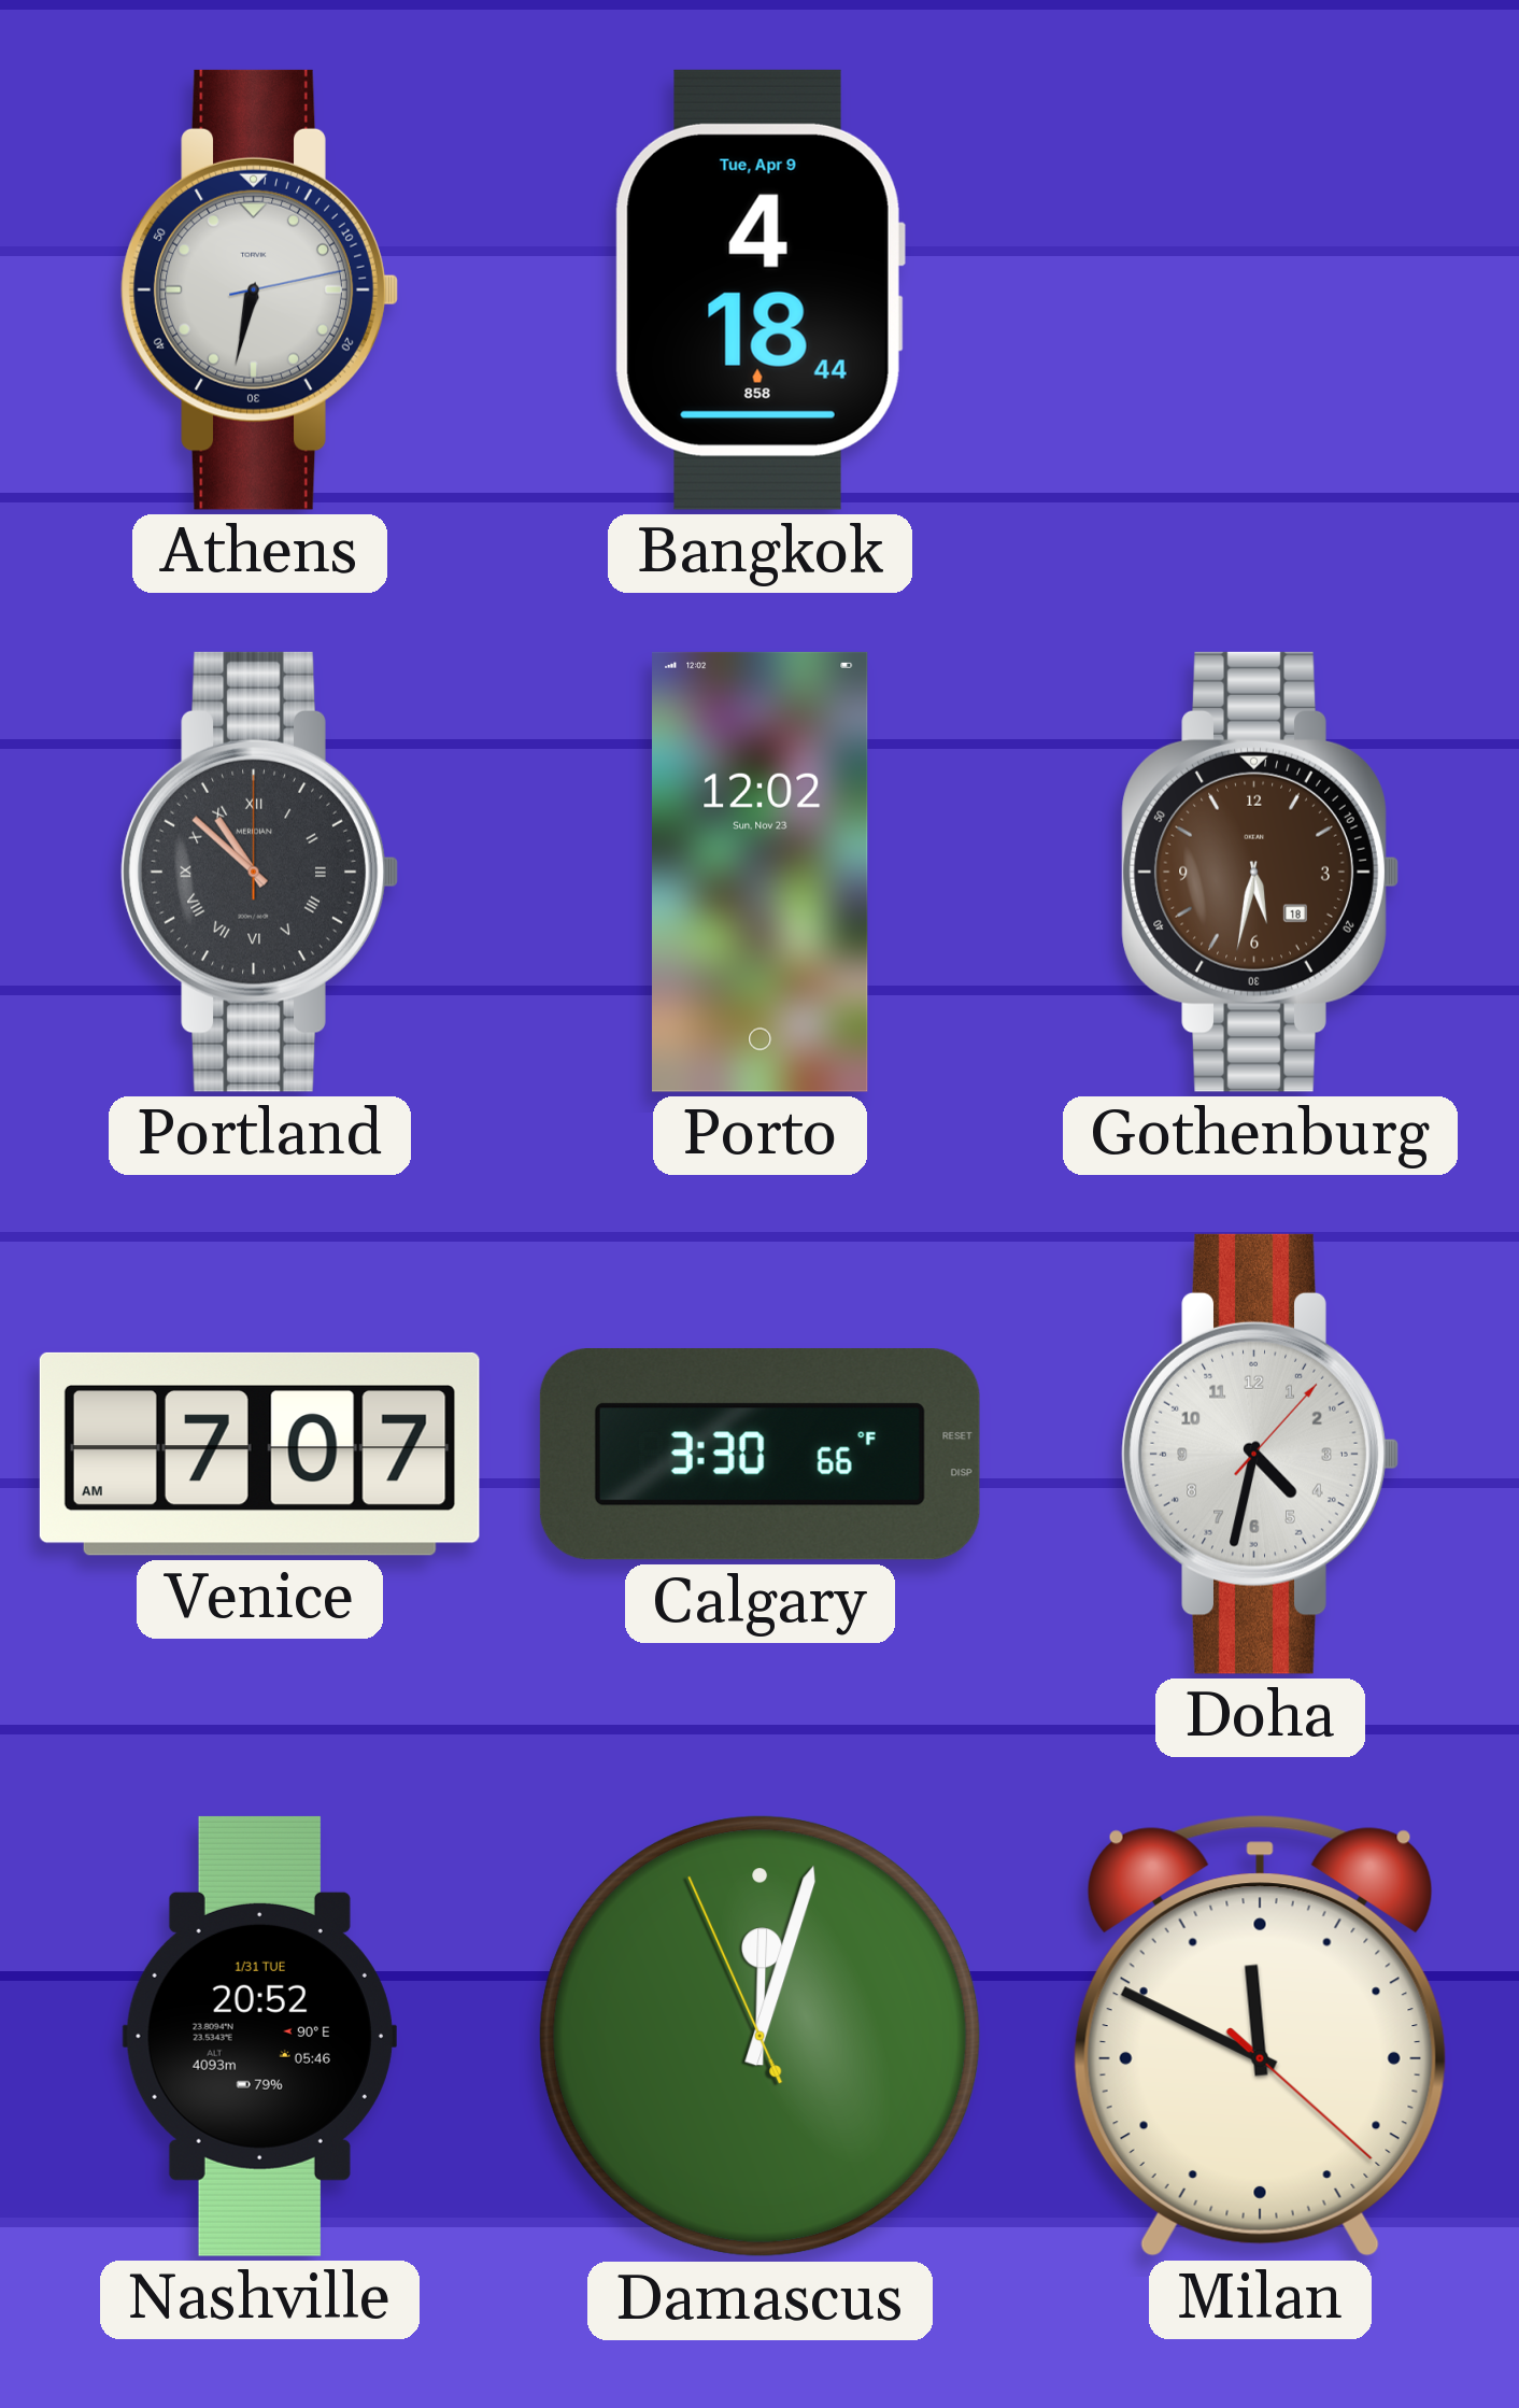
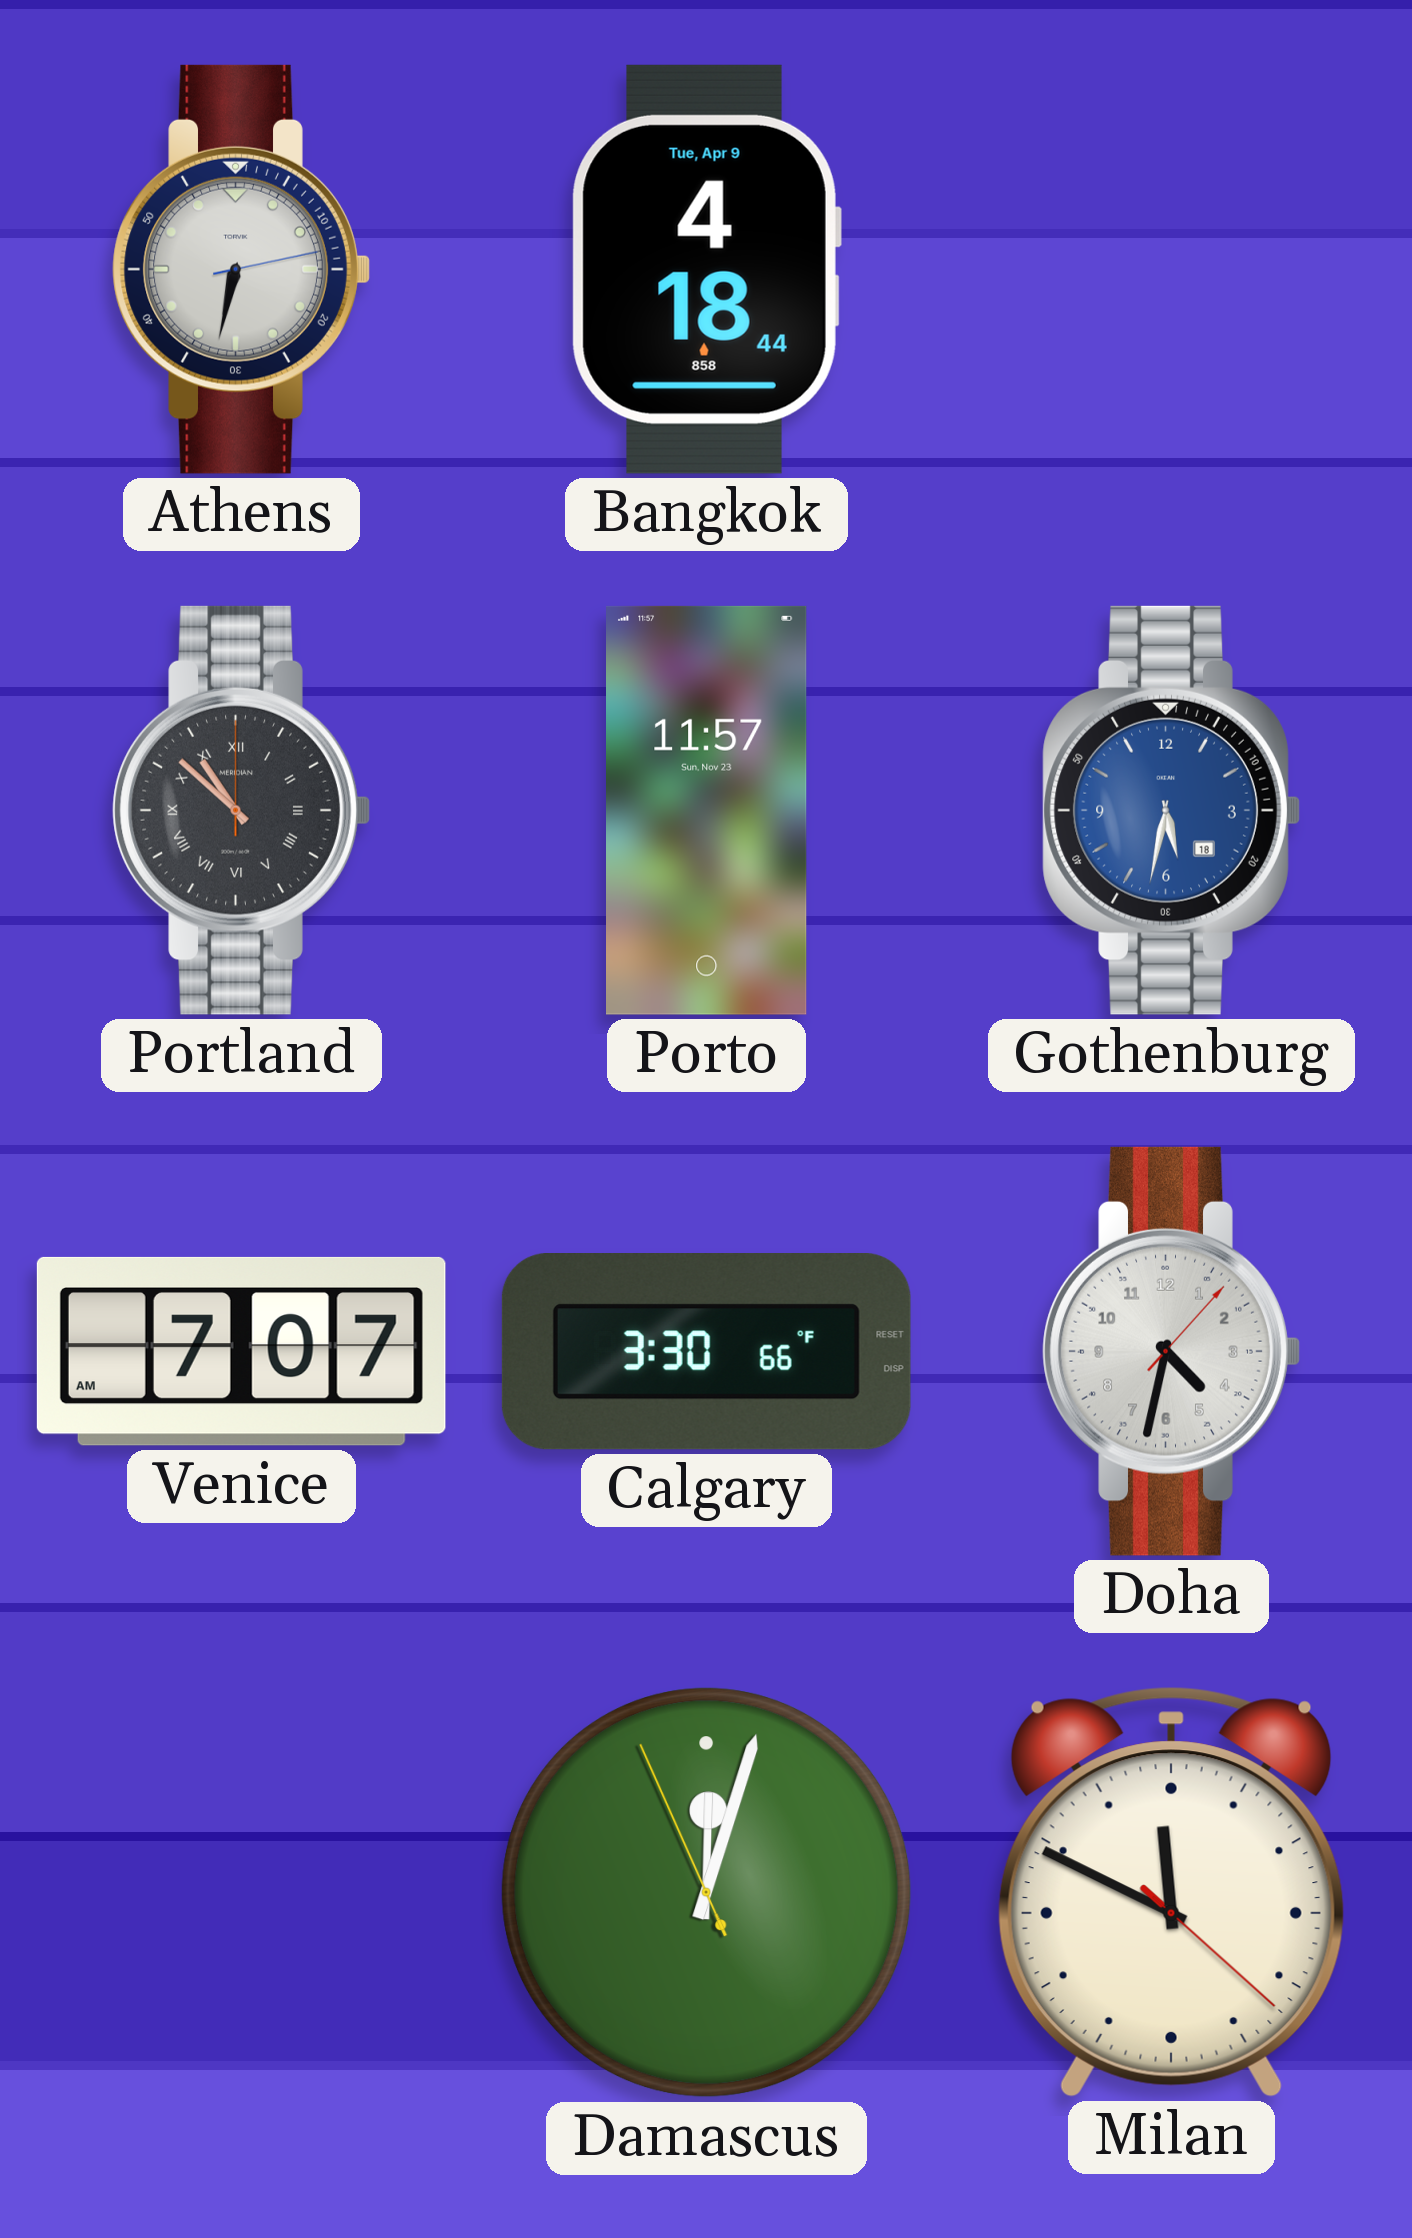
Porto: 12:02 -> 11:57
Gothenburg dial: brown -> blue
Nashville: 20:52 -> none
